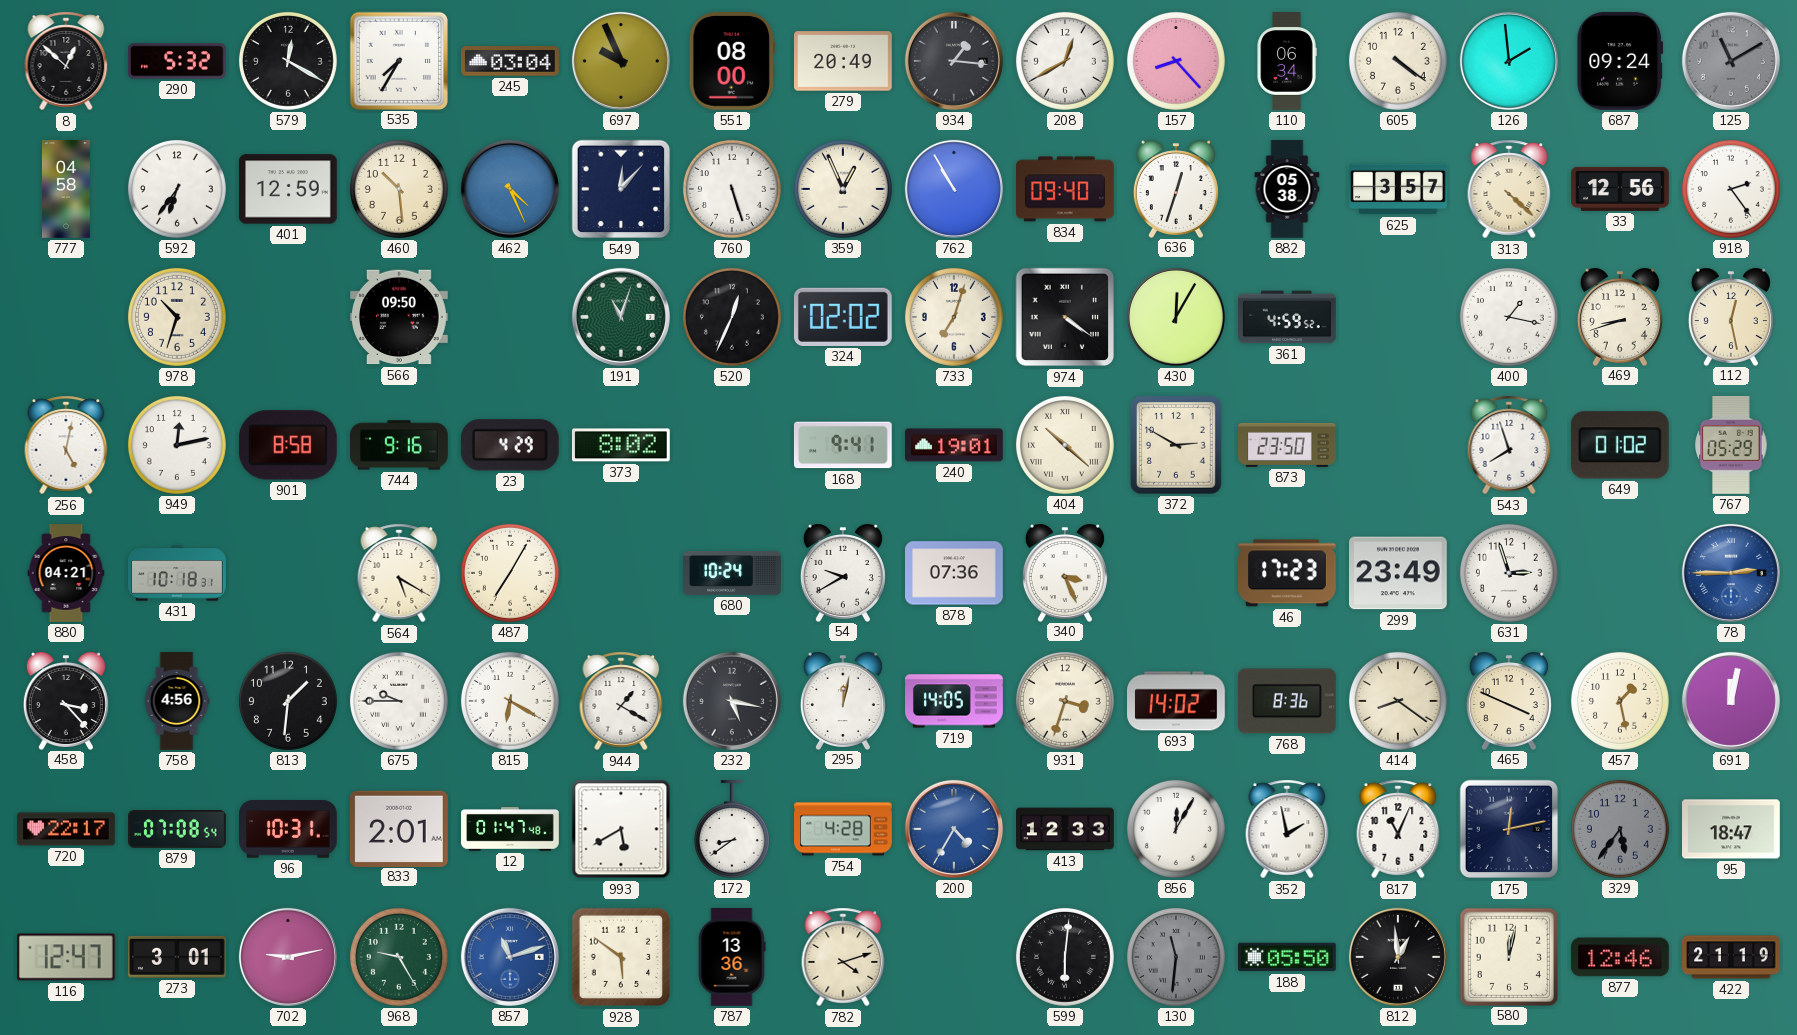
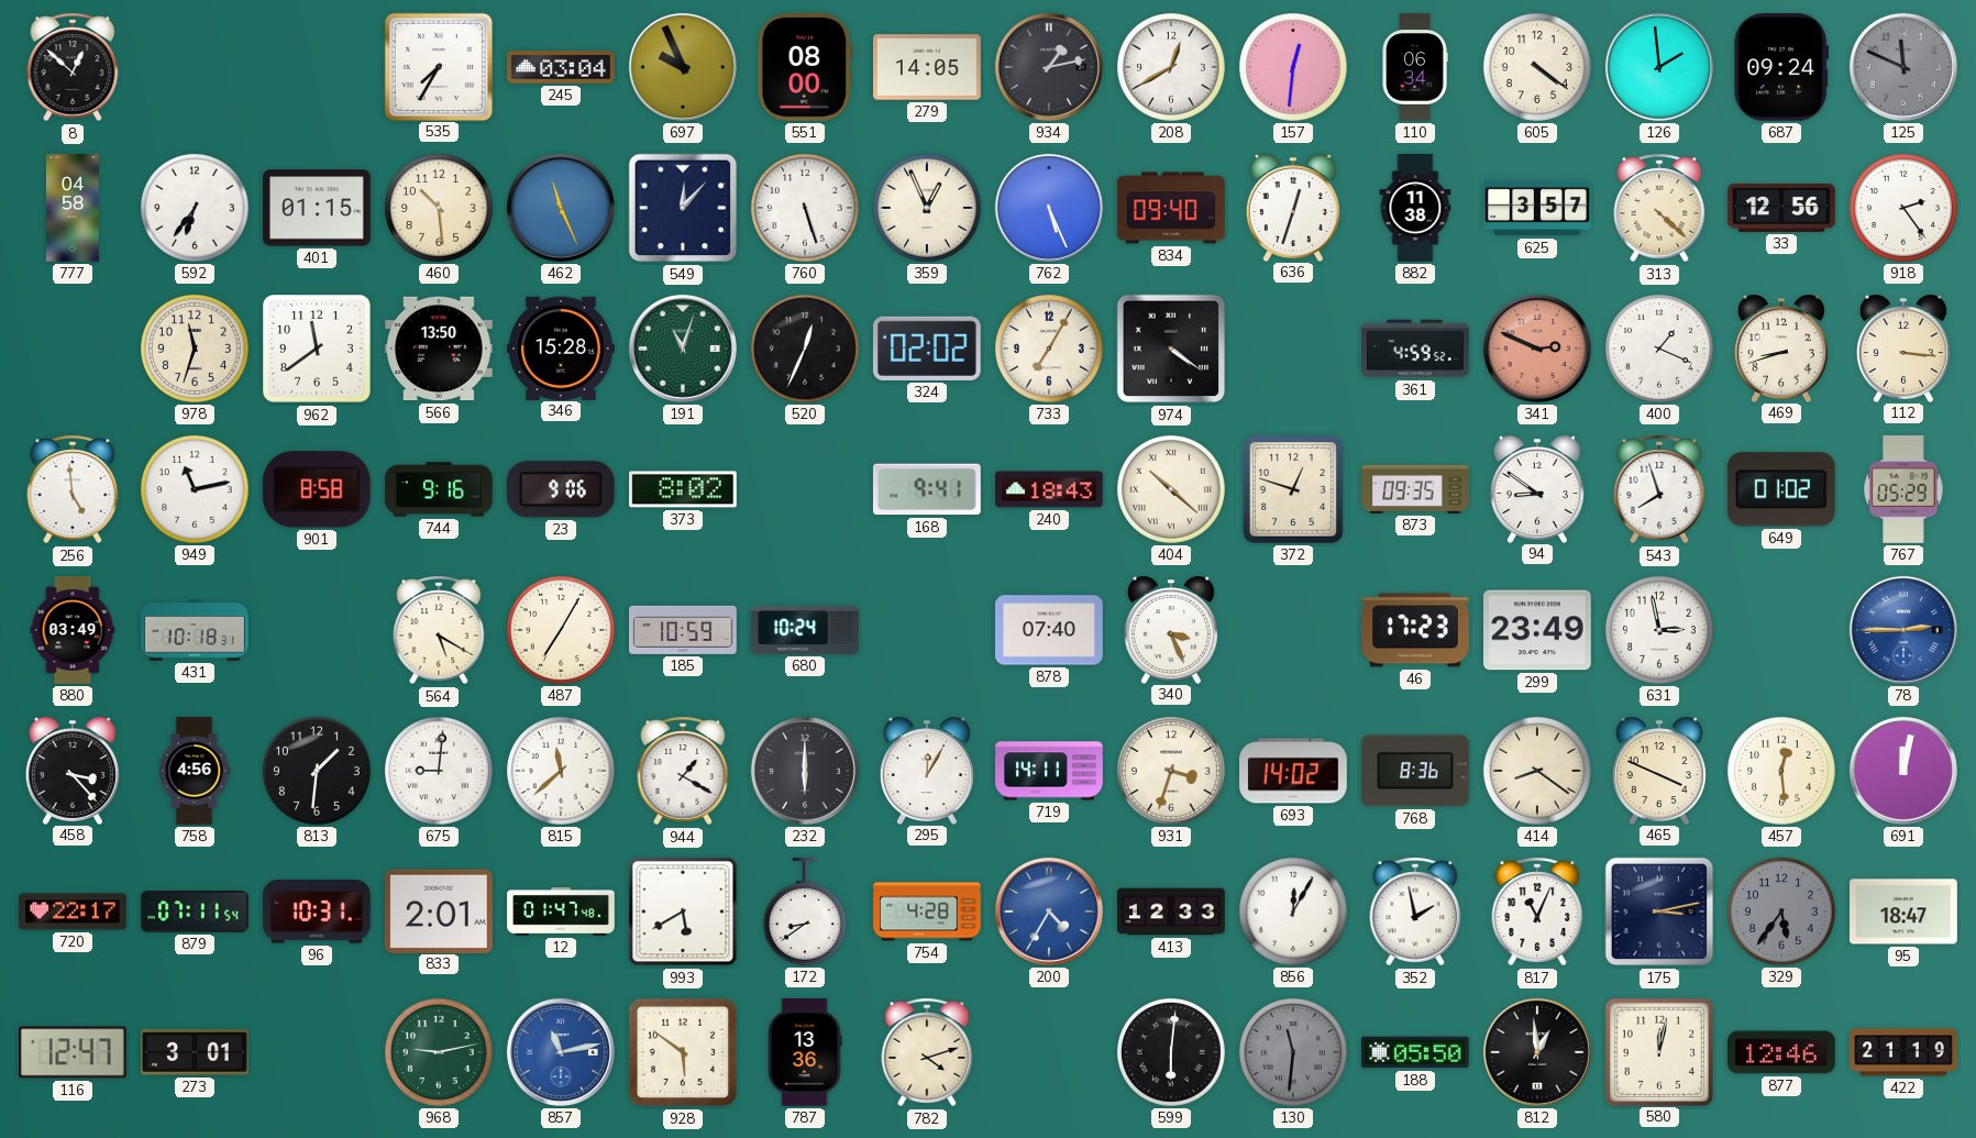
290: 5:32 -> none
579: 12:20 -> none
279: 20:49 -> 14:05
934: 1:16 -> 1:13
157: 8:23 -> 12:31
125: 11:10 -> 11:49
401: 12:59 -> 01:15
462: 4:26 -> 11:26
762: 10:55 -> 5:26
882: 05:38 -> 11:38
978: 10:33 -> 11:33
962: none -> 11:39
566: 09:50 -> 13:50
346: none -> 15:28
733: 7:03 -> 7:05
430: 12:05 -> none
341: none -> 2:49
400: 1:17 -> 1:19
112: 12:28 -> 3:16
256: 5:02 -> 4:59
949: 12:13 -> 11:13
23: 4:29 -> 9:06
240: 19:01 -> 18:43
372: 2:50 -> 12:48
873: 23:50 -> 09:35
94: none -> 8:51
880: 04:21 -> 03:49
185: none -> 10:59
54: 9:40 -> none
878: 07:36 -> 07:40
631: 2:57 -> 2:58
675: 9:45 -> 9:01
815: 6:20 -> 11:38
232: 5:17 -> 6:00
295: 12:02 -> 12:05
719: 14:05 -> 14:11
457: 1:28 -> 12:29
879: 07:08 -> 07:11
175: 12:13 -> 3:13
702: 9:13 -> none
968: 9:25 -> 9:13
857: 11:12 -> 11:13
